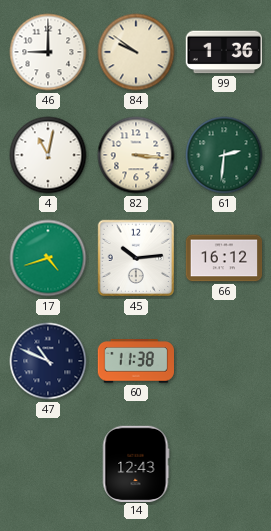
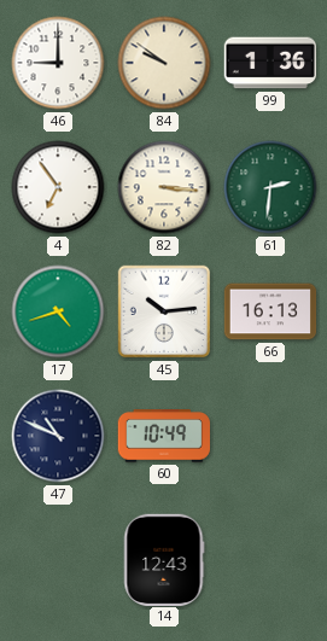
4: 11:02 -> 6:54
66: 16:12 -> 16:13
60: 11:38 -> 10:49
